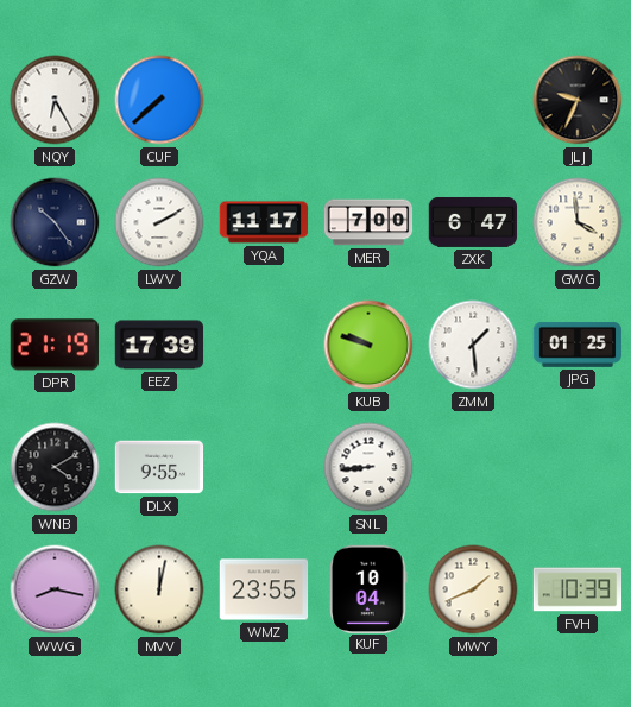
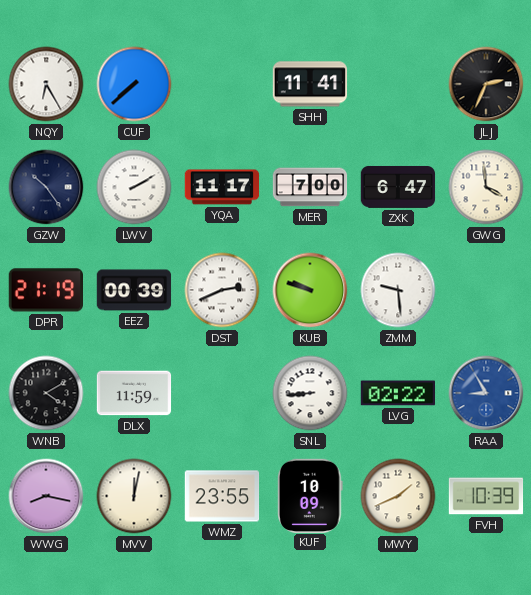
SHH: none -> 11:41
JLJ: 9:34 -> 2:34
EEZ: 17:39 -> 00:39
DST: none -> 2:41
ZMM: 1:29 -> 9:29
JPG: 01:25 -> none
DLX: 9:55 -> 11:59
LVG: none -> 02:22
RAA: none -> 8:55
KUF: 10:04 -> 10:09
